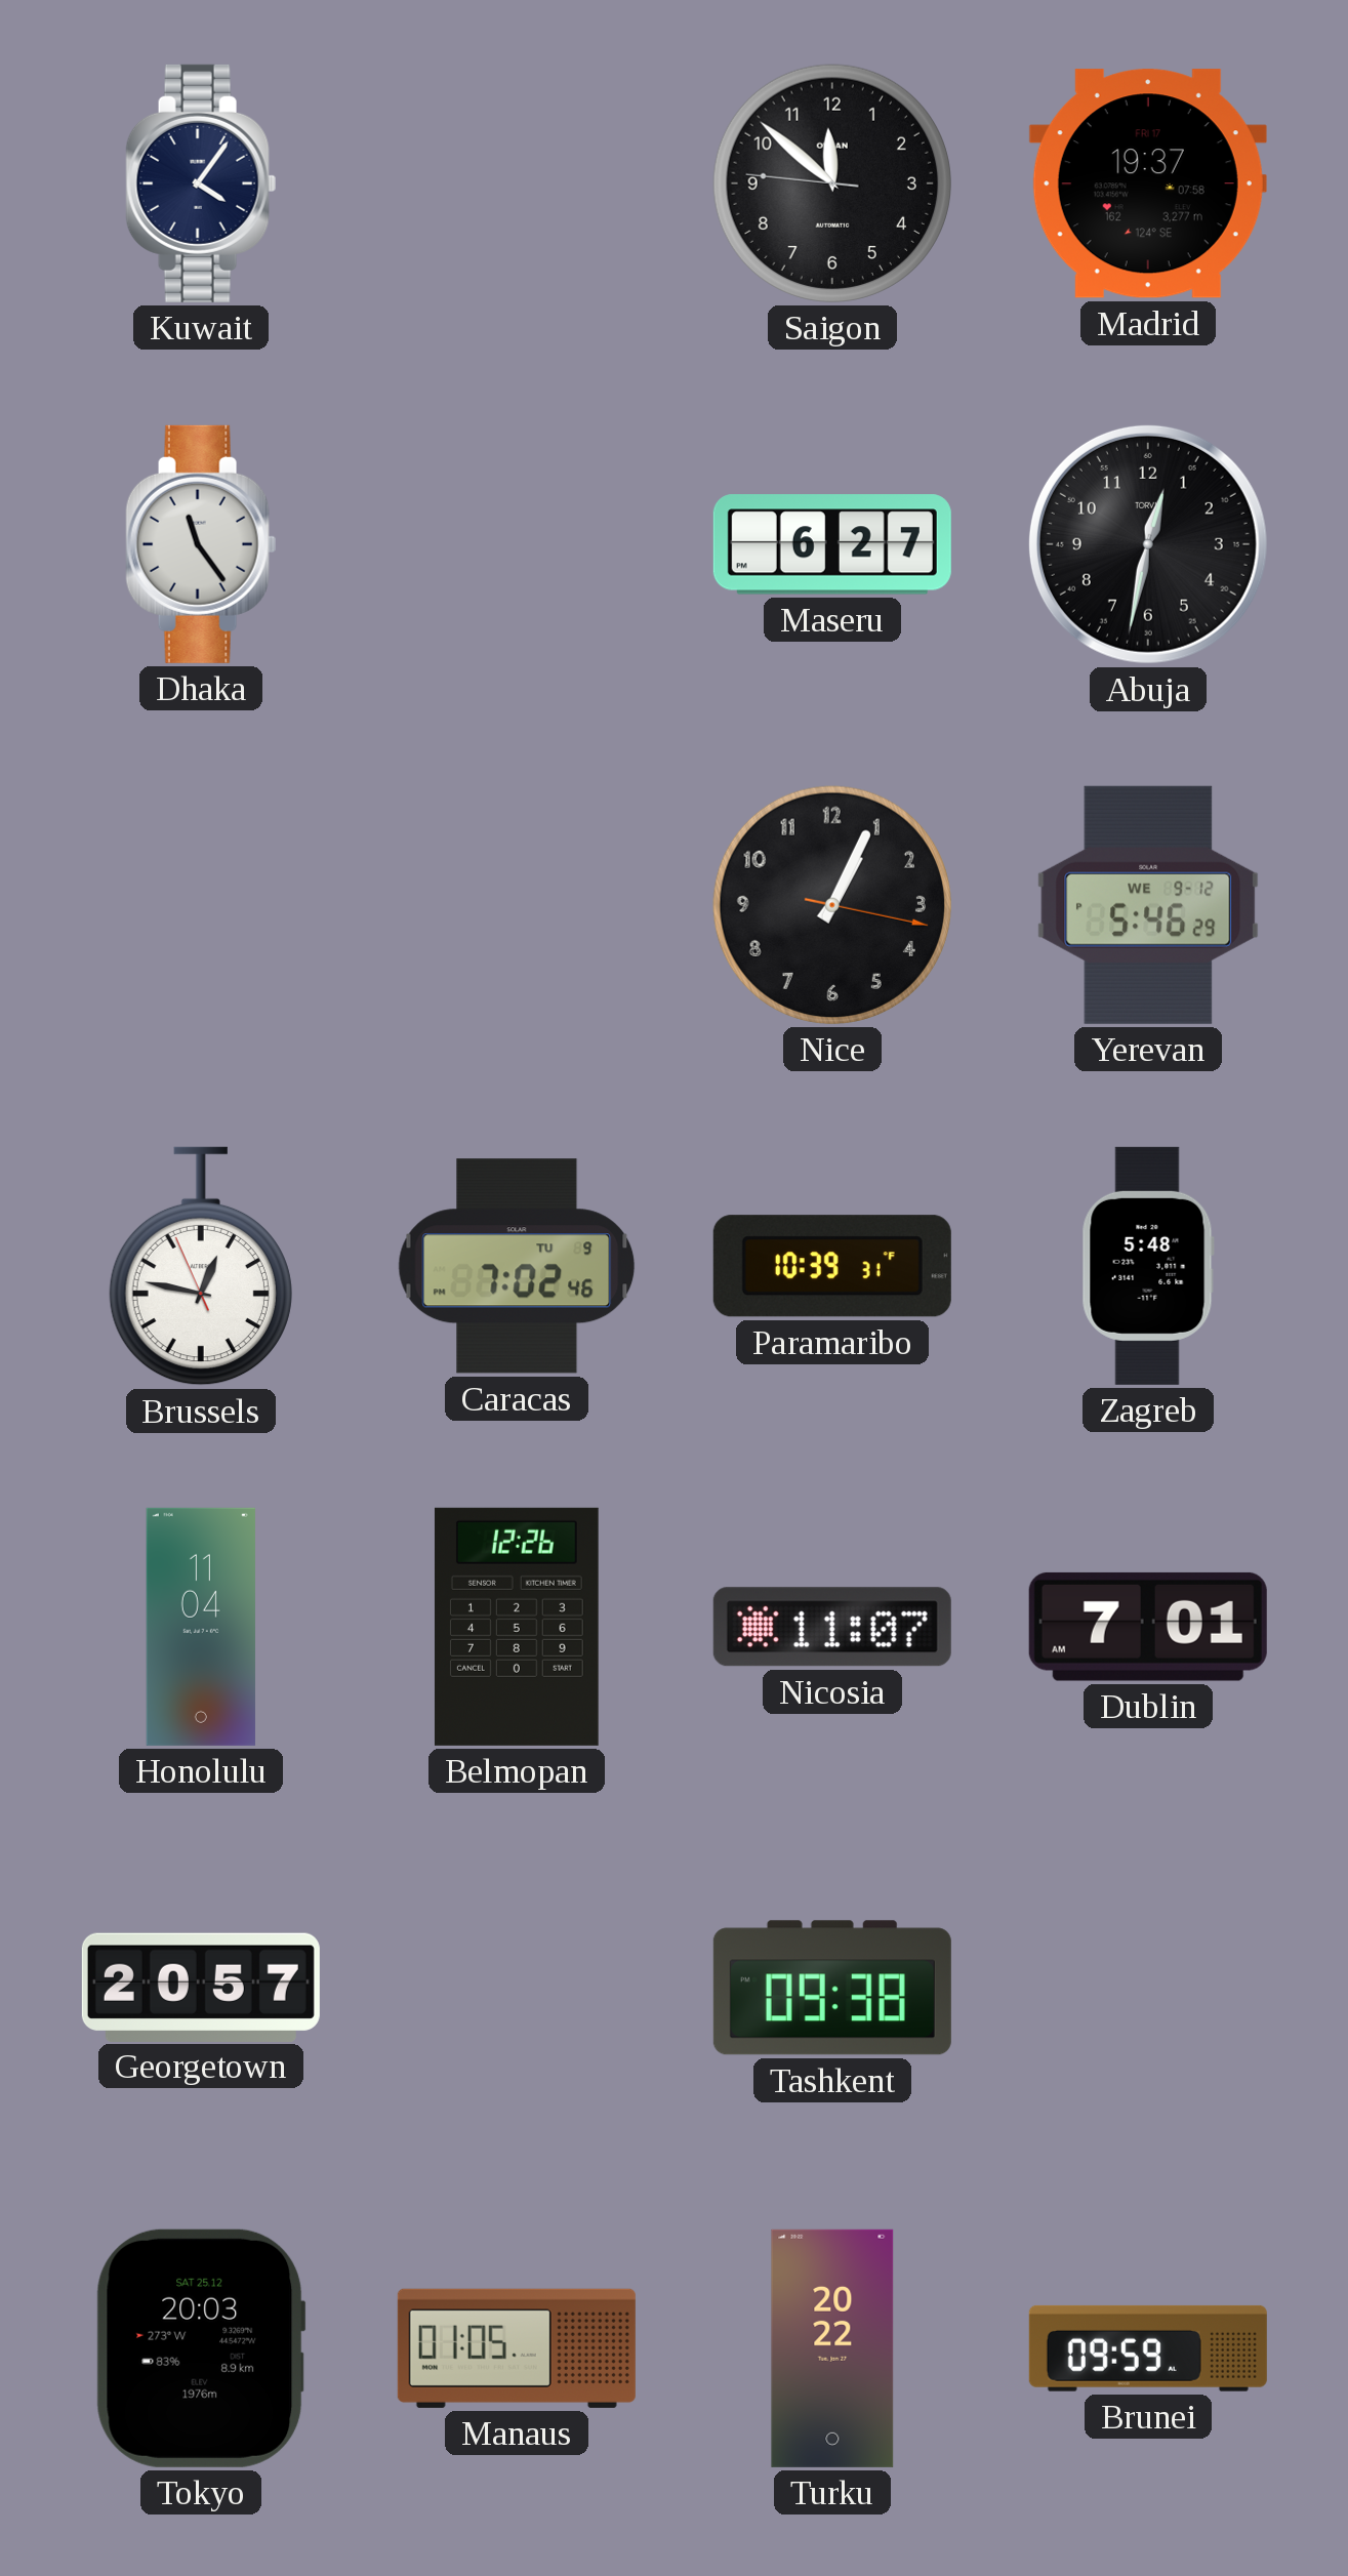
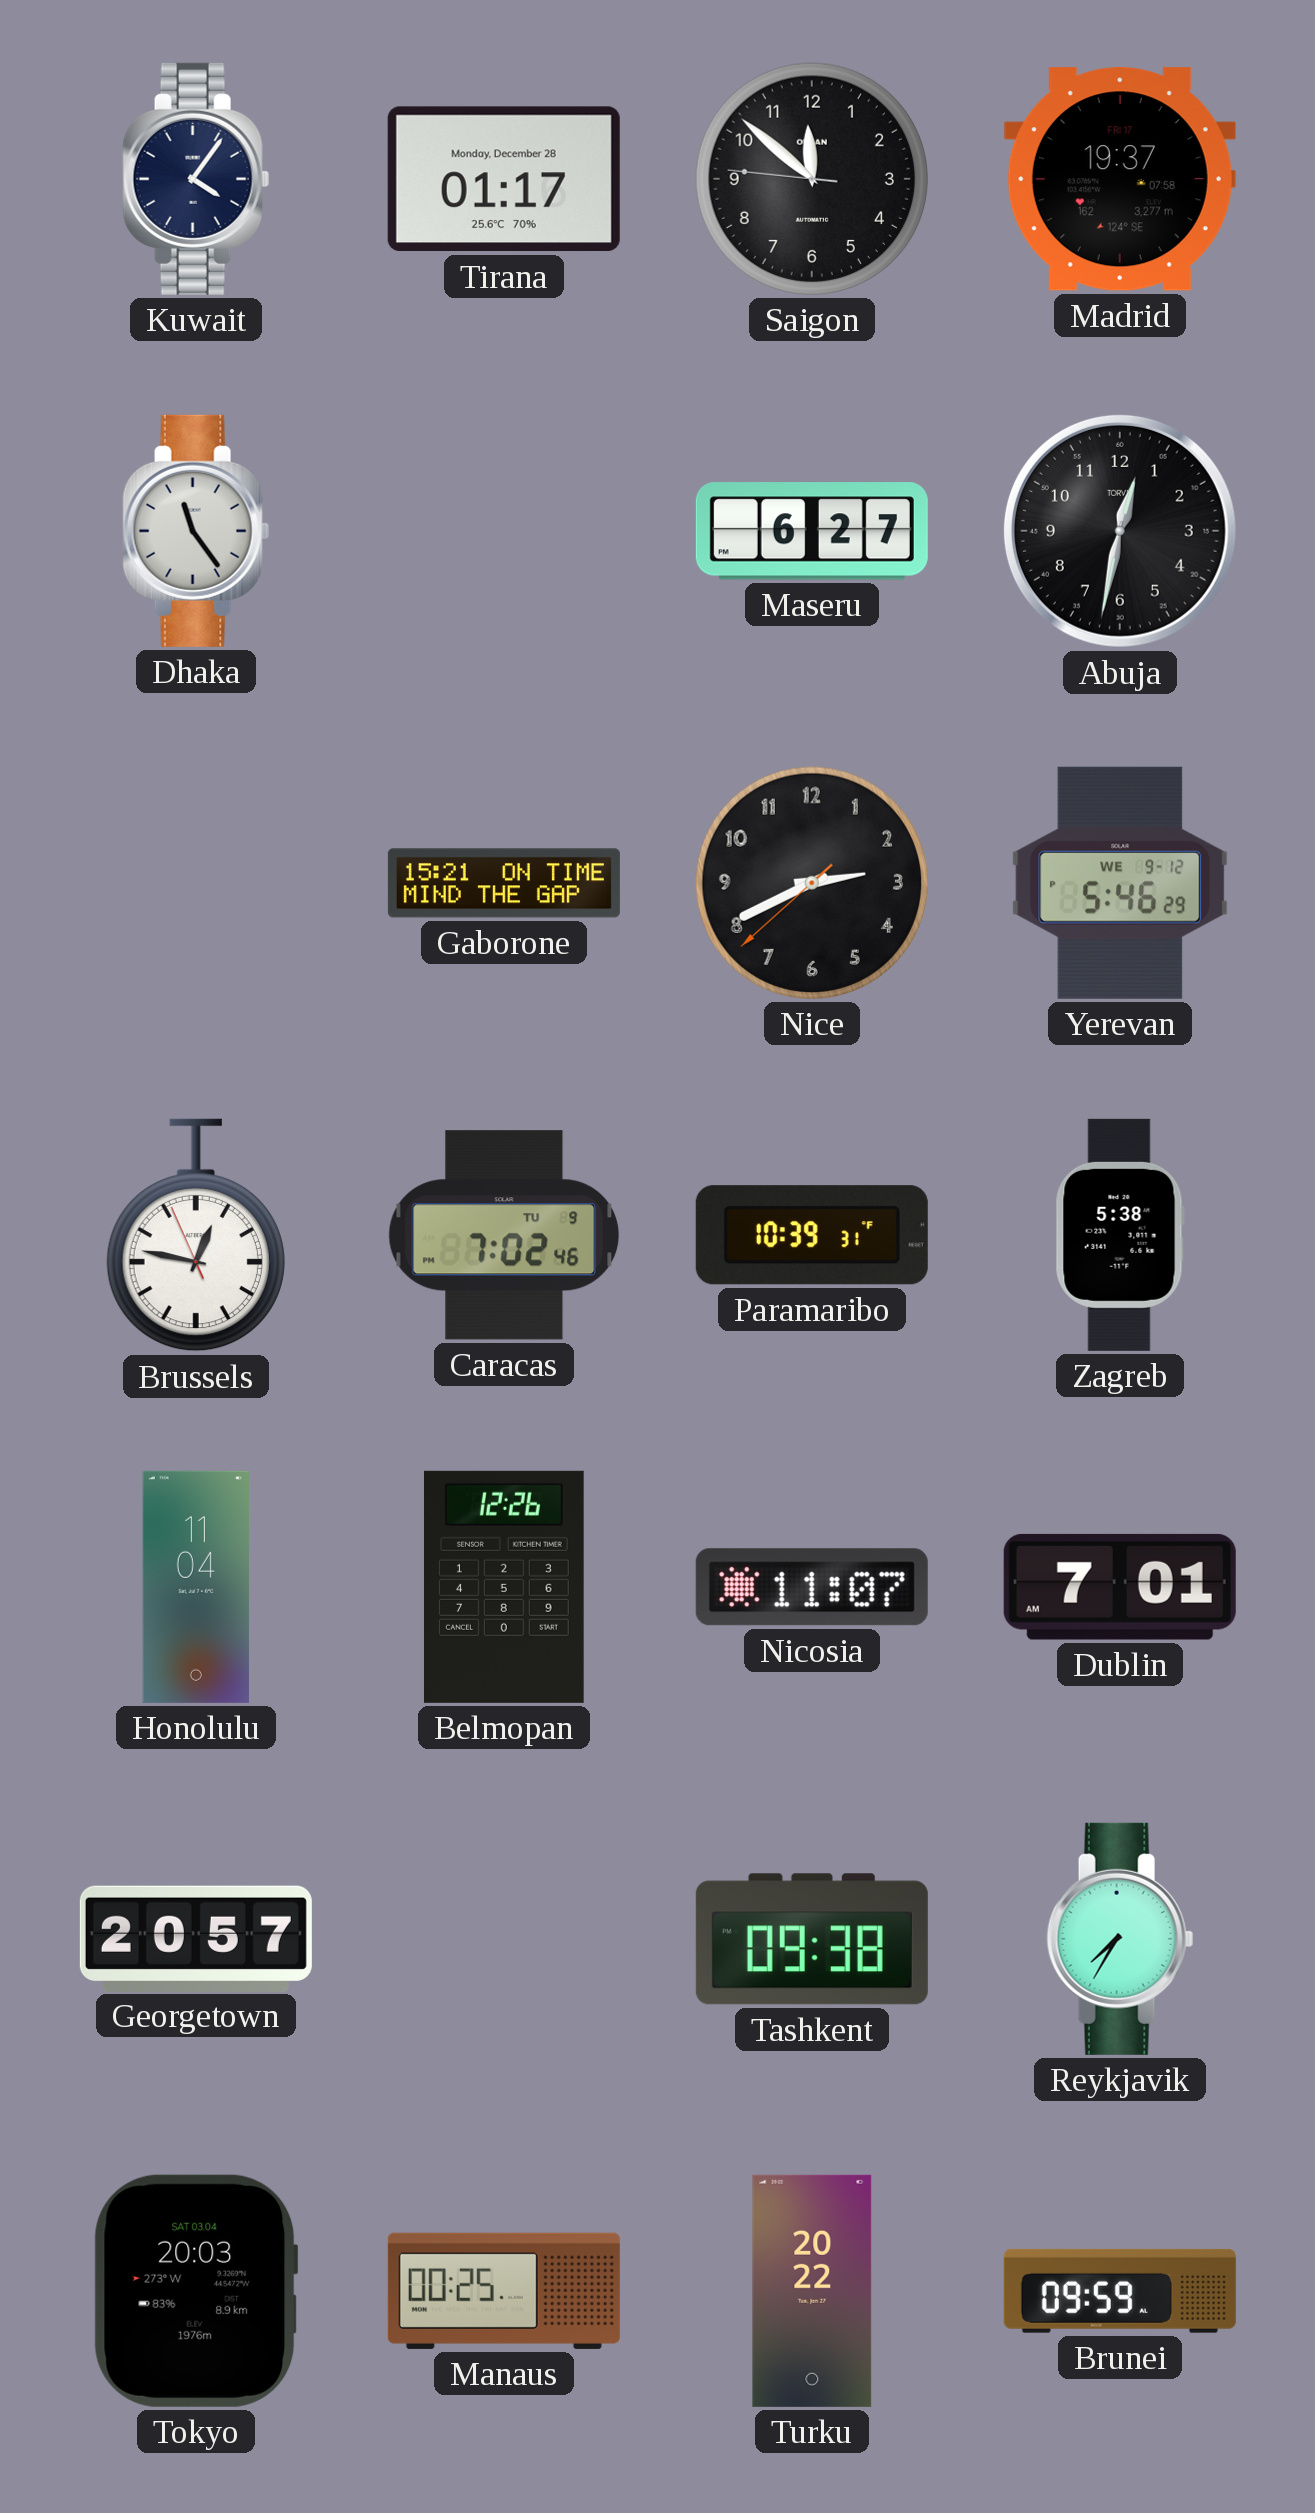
Tirana: none -> 01:17
Gaborone: none -> 15:21
Nice: 1:04 -> 2:40
Zagreb: 5:48 -> 5:38
Reykjavik: none -> 7:35
Tokyo date: SAT 25.12 -> SAT 03.04
Manaus: 01:05 -> 00:25
